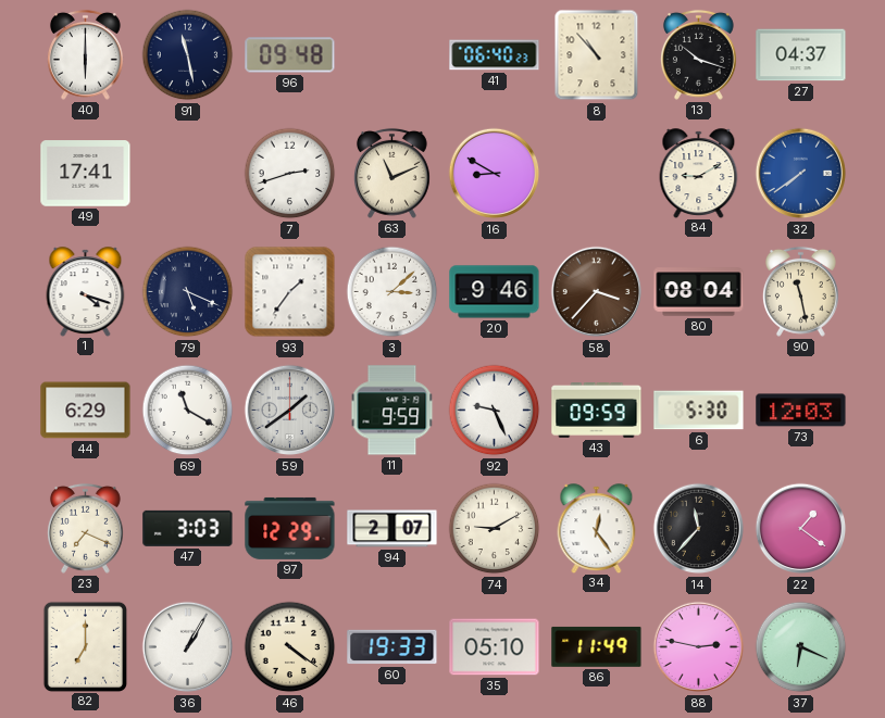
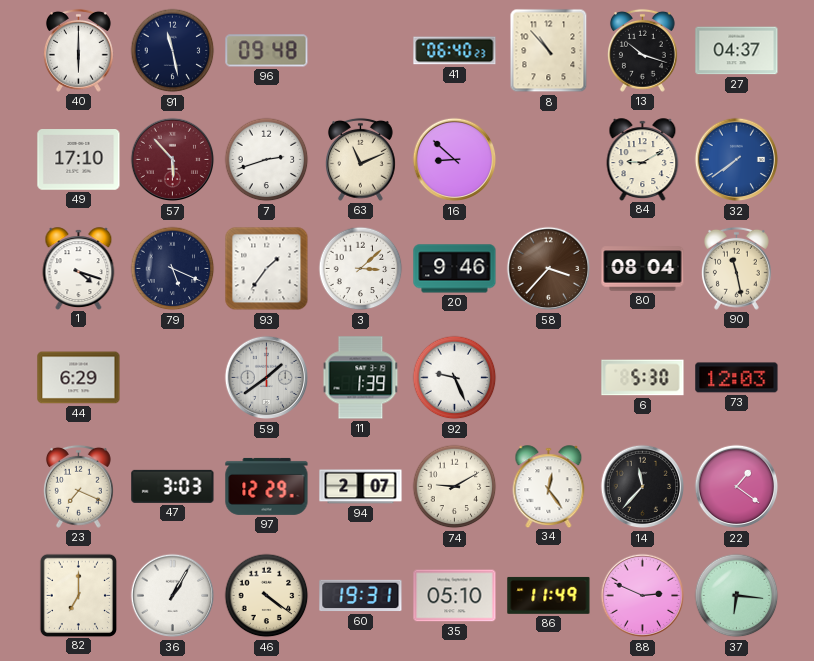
49: 17:41 -> 17:10
57: none -> 5:53
16: 8:50 -> 8:52
69: 11:20 -> none
11: 9:59 -> 1:39
43: 09:59 -> none
60: 19:33 -> 19:31
88: 2:47 -> 2:49
37: 6:19 -> 6:16
